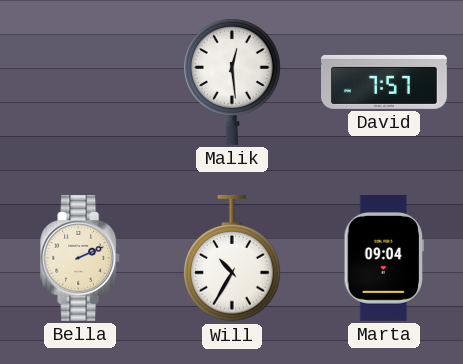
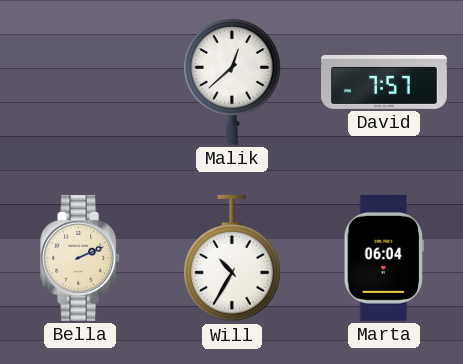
Malik: 12:29 -> 12:38
Marta: 09:04 -> 06:04
